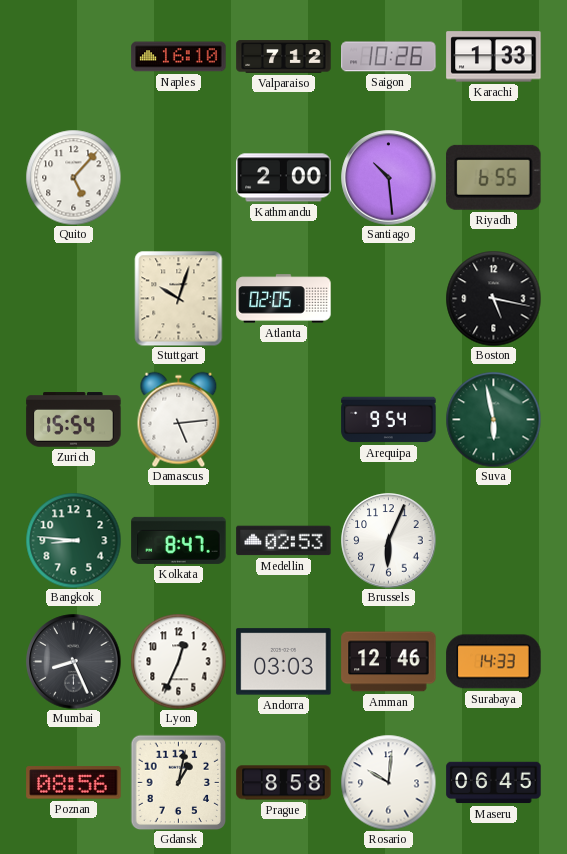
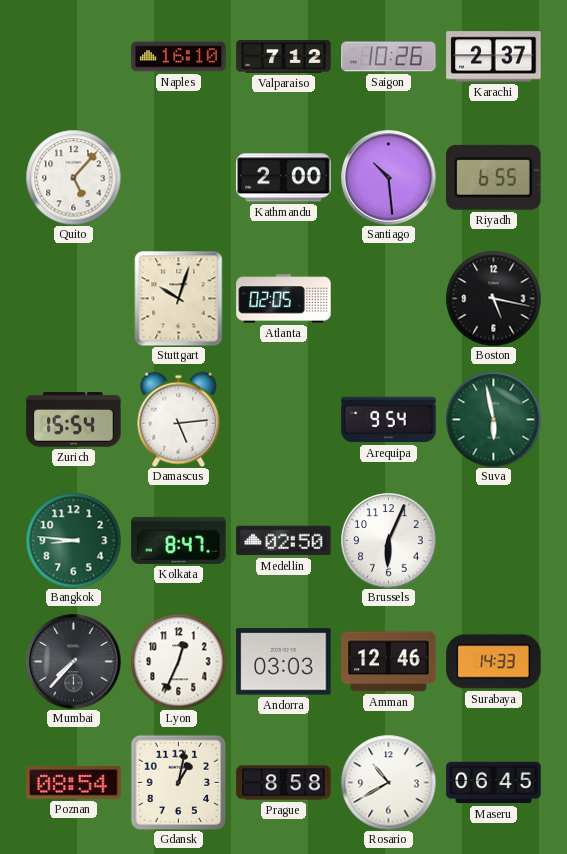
Karachi: 1:33 -> 2:37
Medellin: 02:53 -> 02:50
Mumbai: 8:26 -> 7:37
Poznan: 08:56 -> 08:54
Rosario: 10:01 -> 10:40
